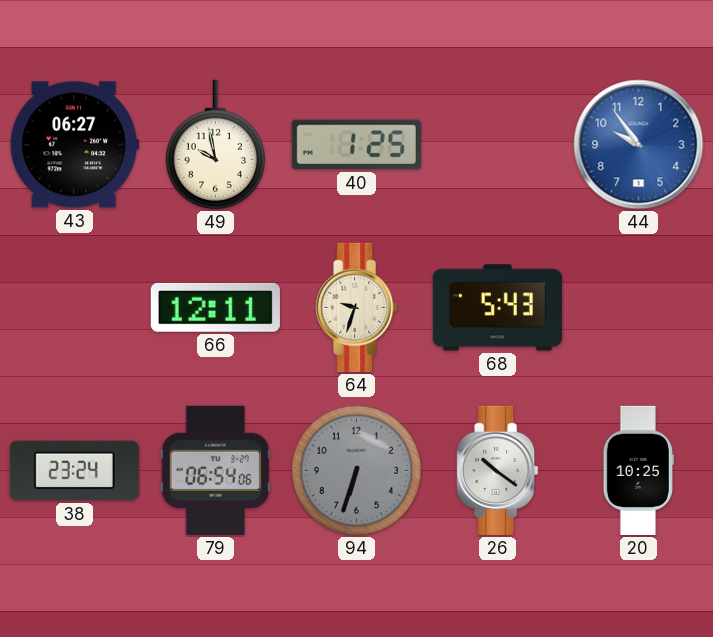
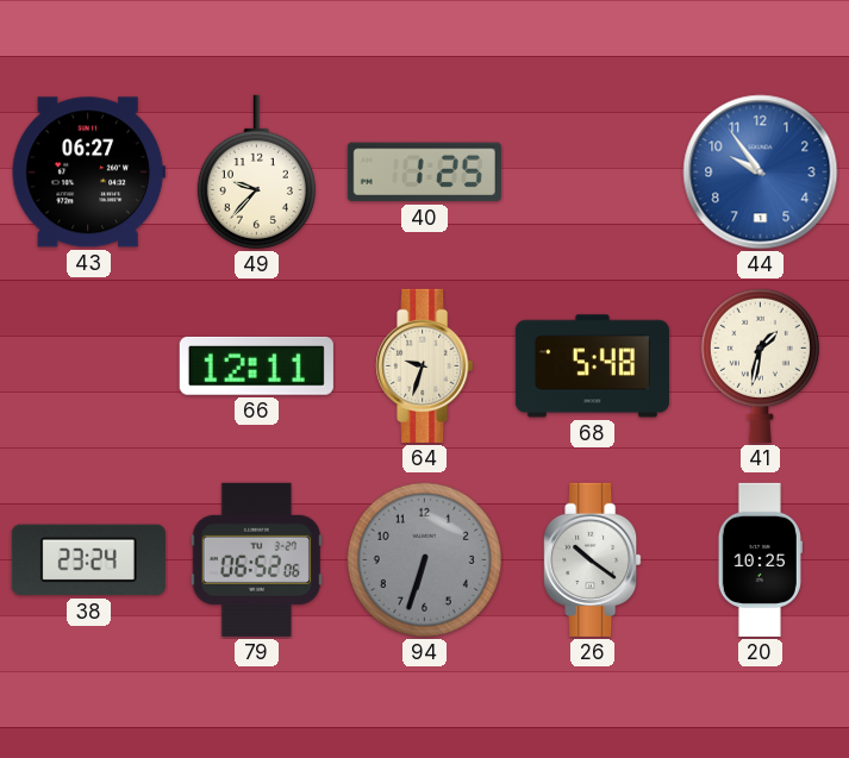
49: 9:58 -> 9:37
68: 5:43 -> 5:48
41: none -> 1:32
79: 06:54 -> 06:52
